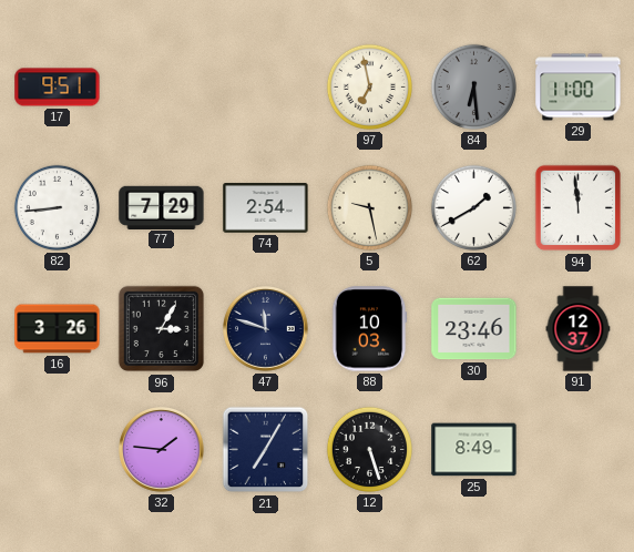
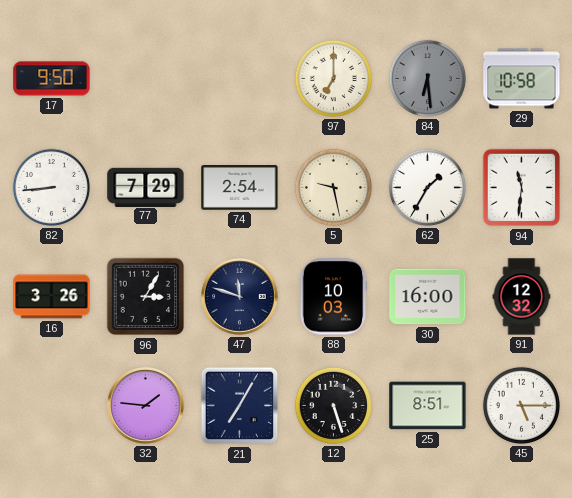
17: 9:51 -> 9:50
97: 6:58 -> 7:00
29: 11:00 -> 10:58
62: 1:40 -> 1:35
94: 11:59 -> 11:31
30: 23:46 -> 16:00
91: 12:37 -> 12:32
25: 8:49 -> 8:51
45: none -> 5:15
